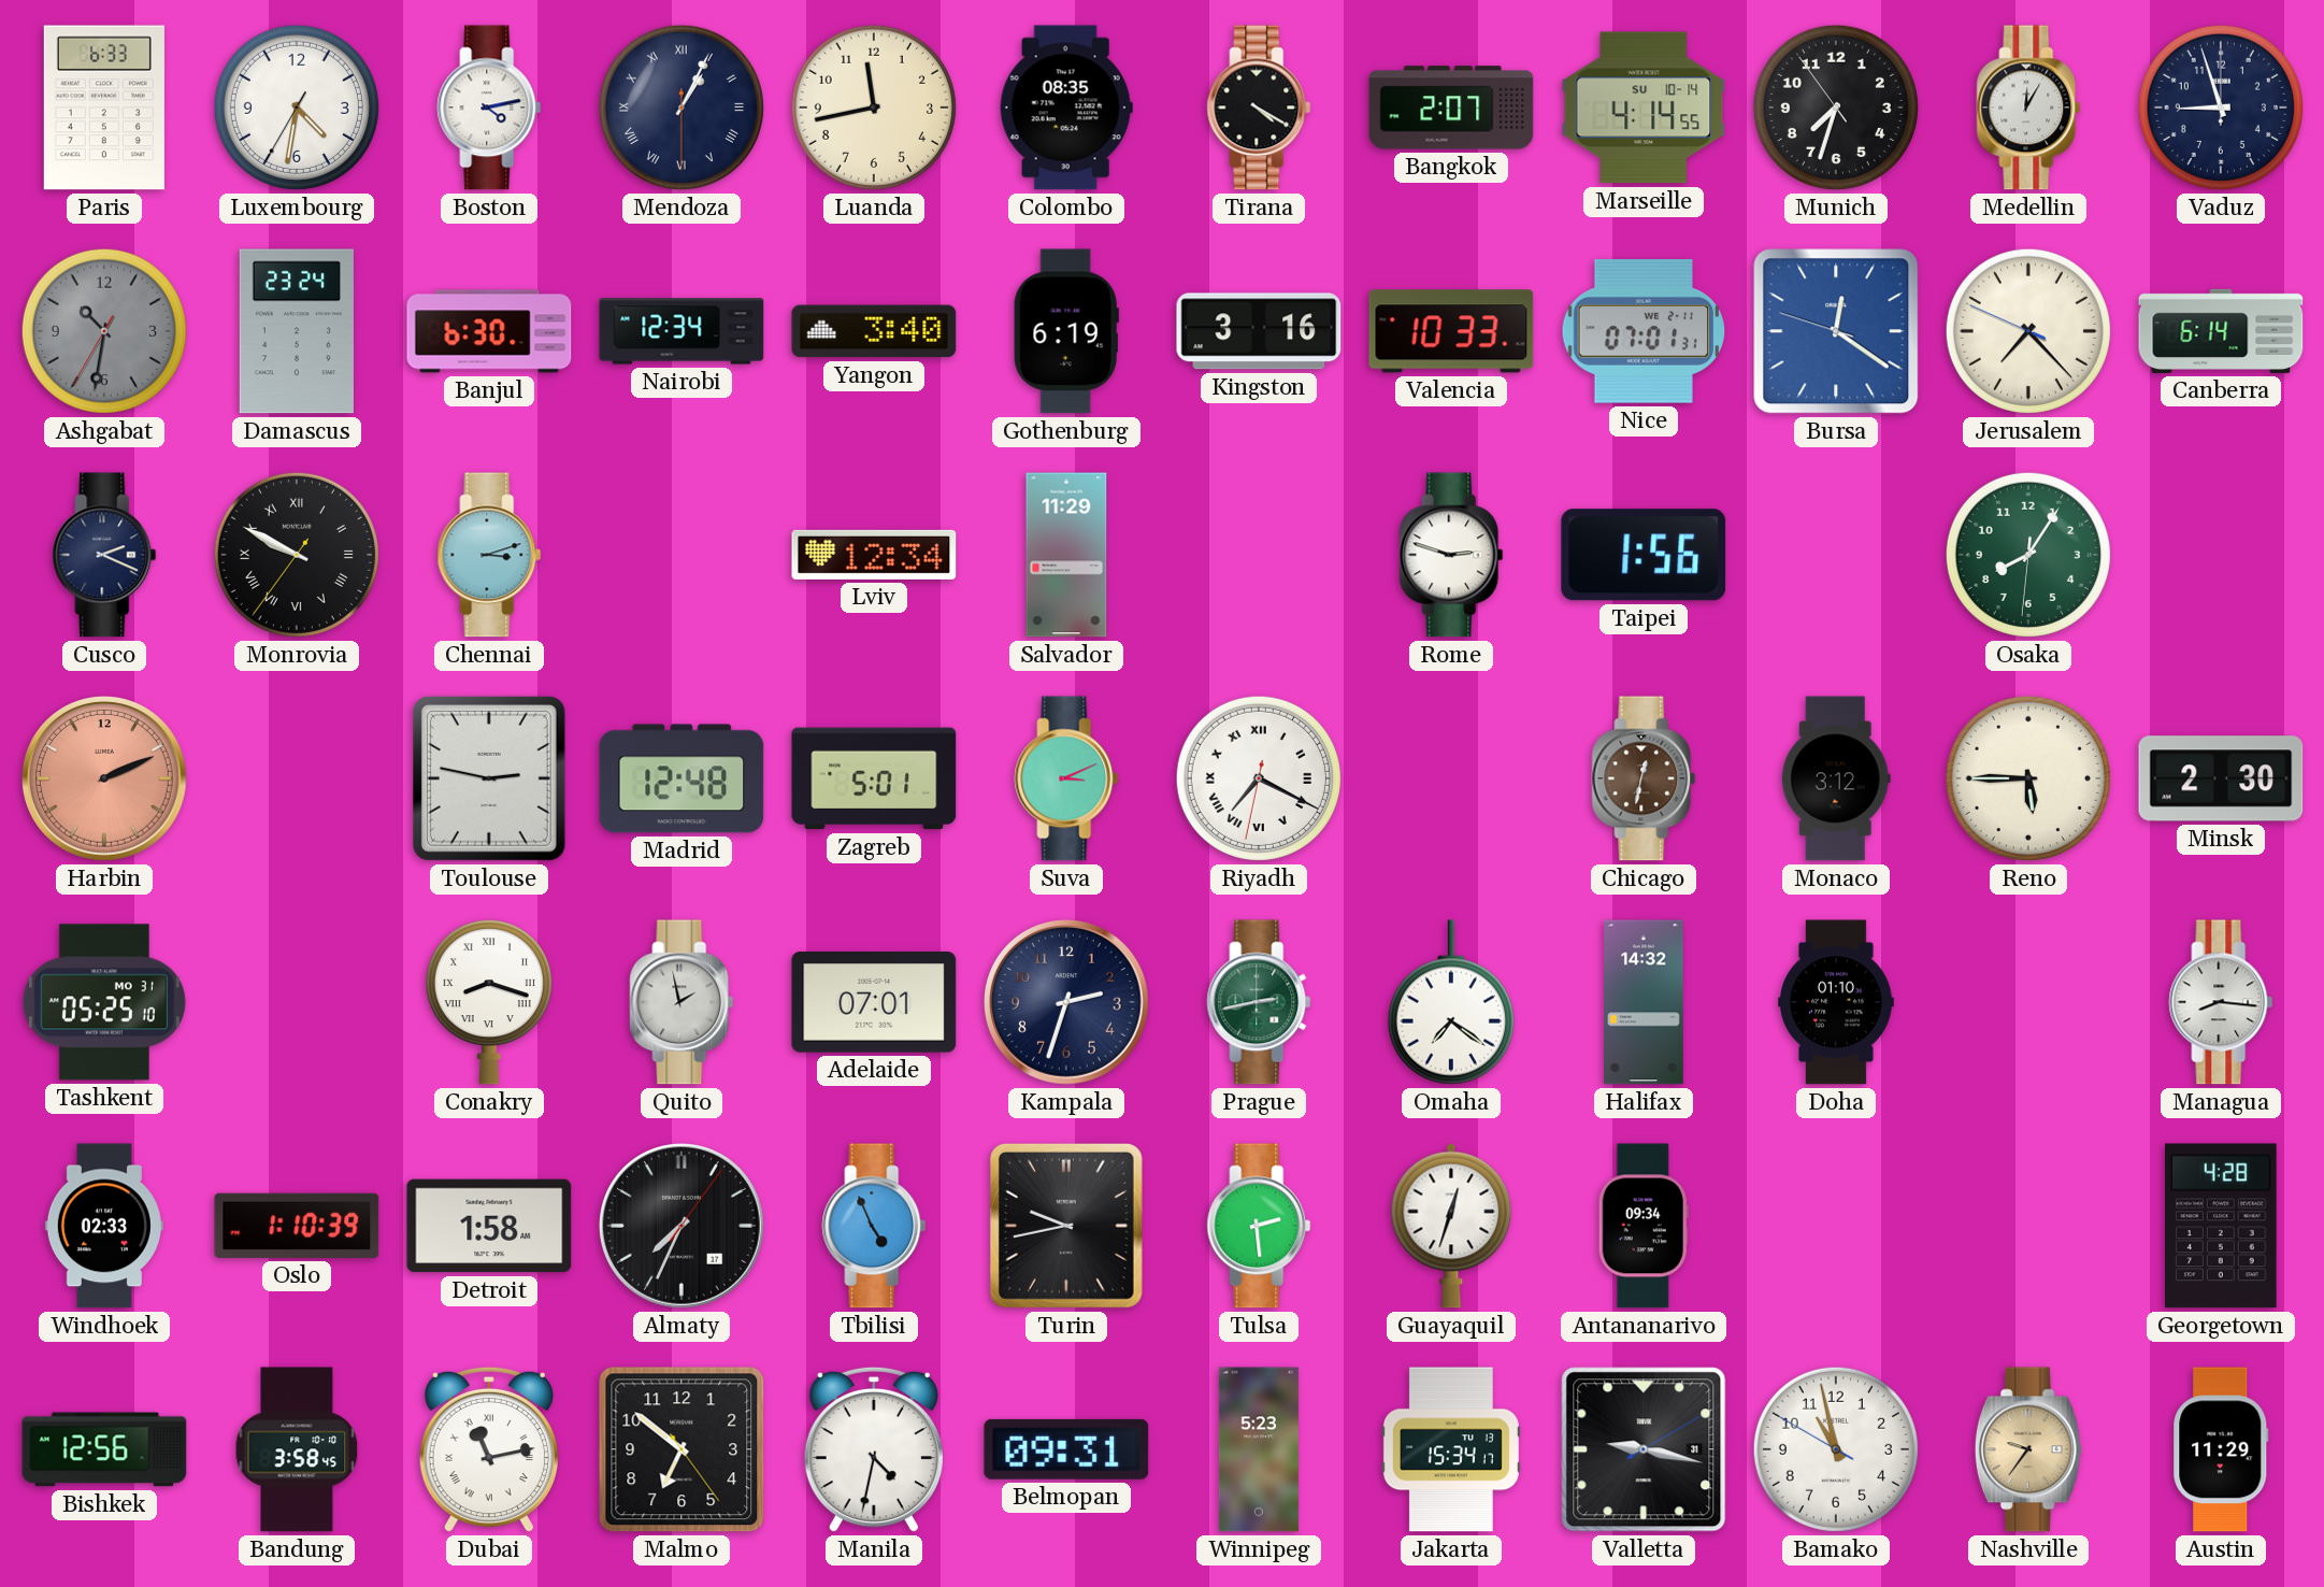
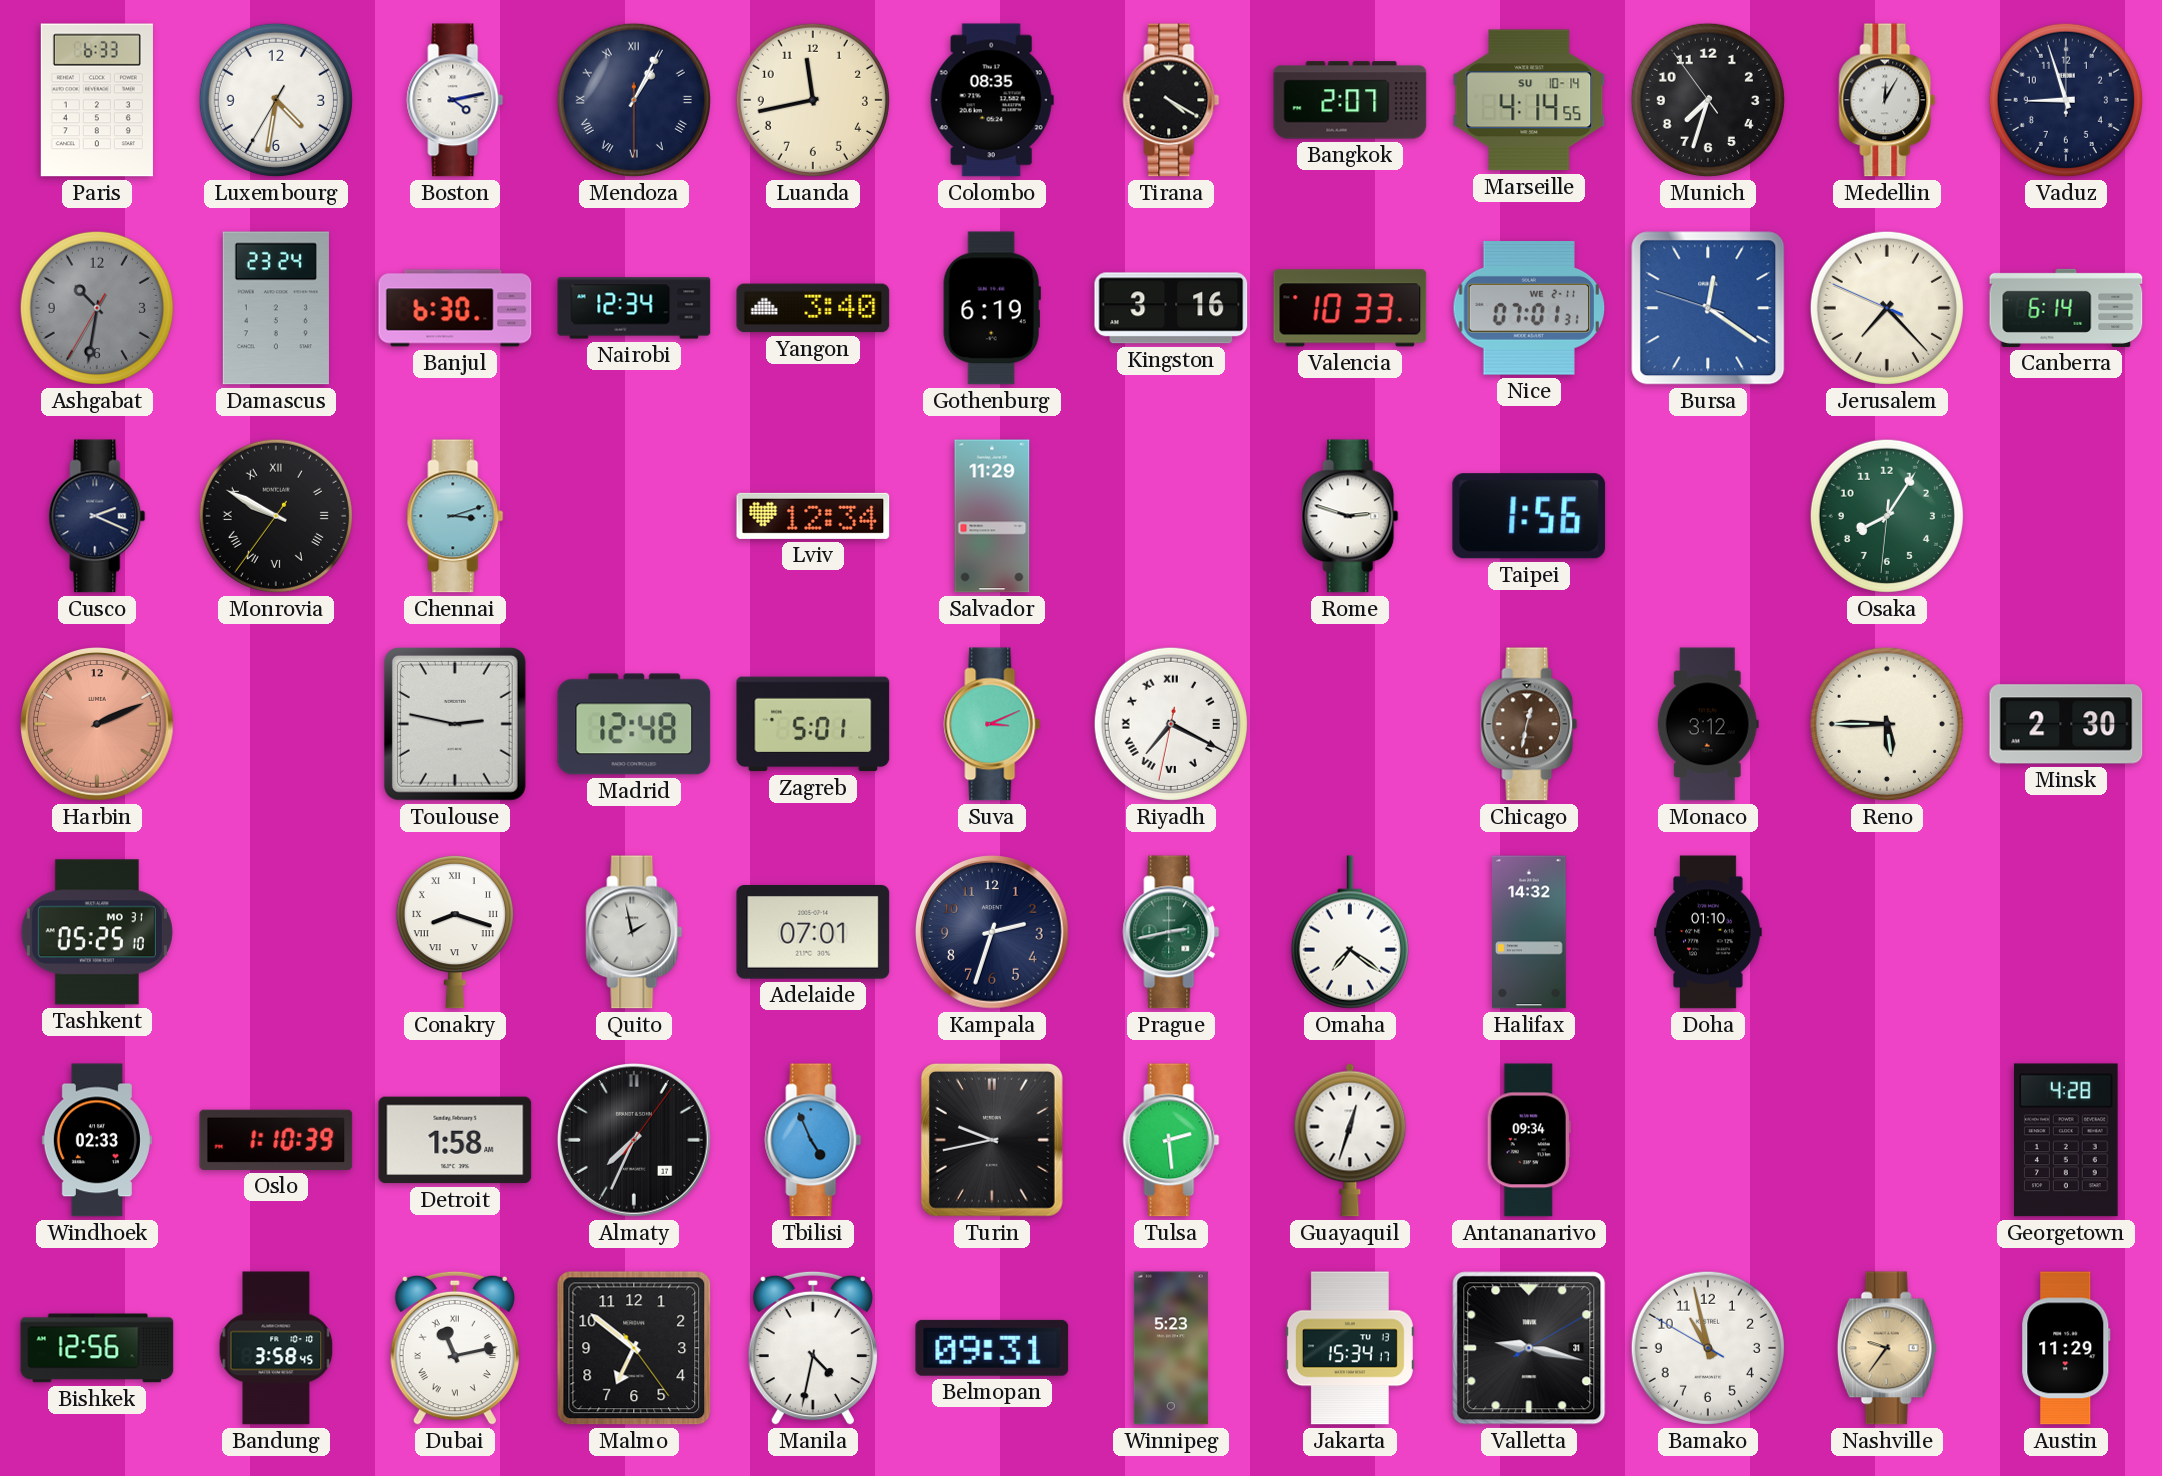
Managua: 8:16 -> none
